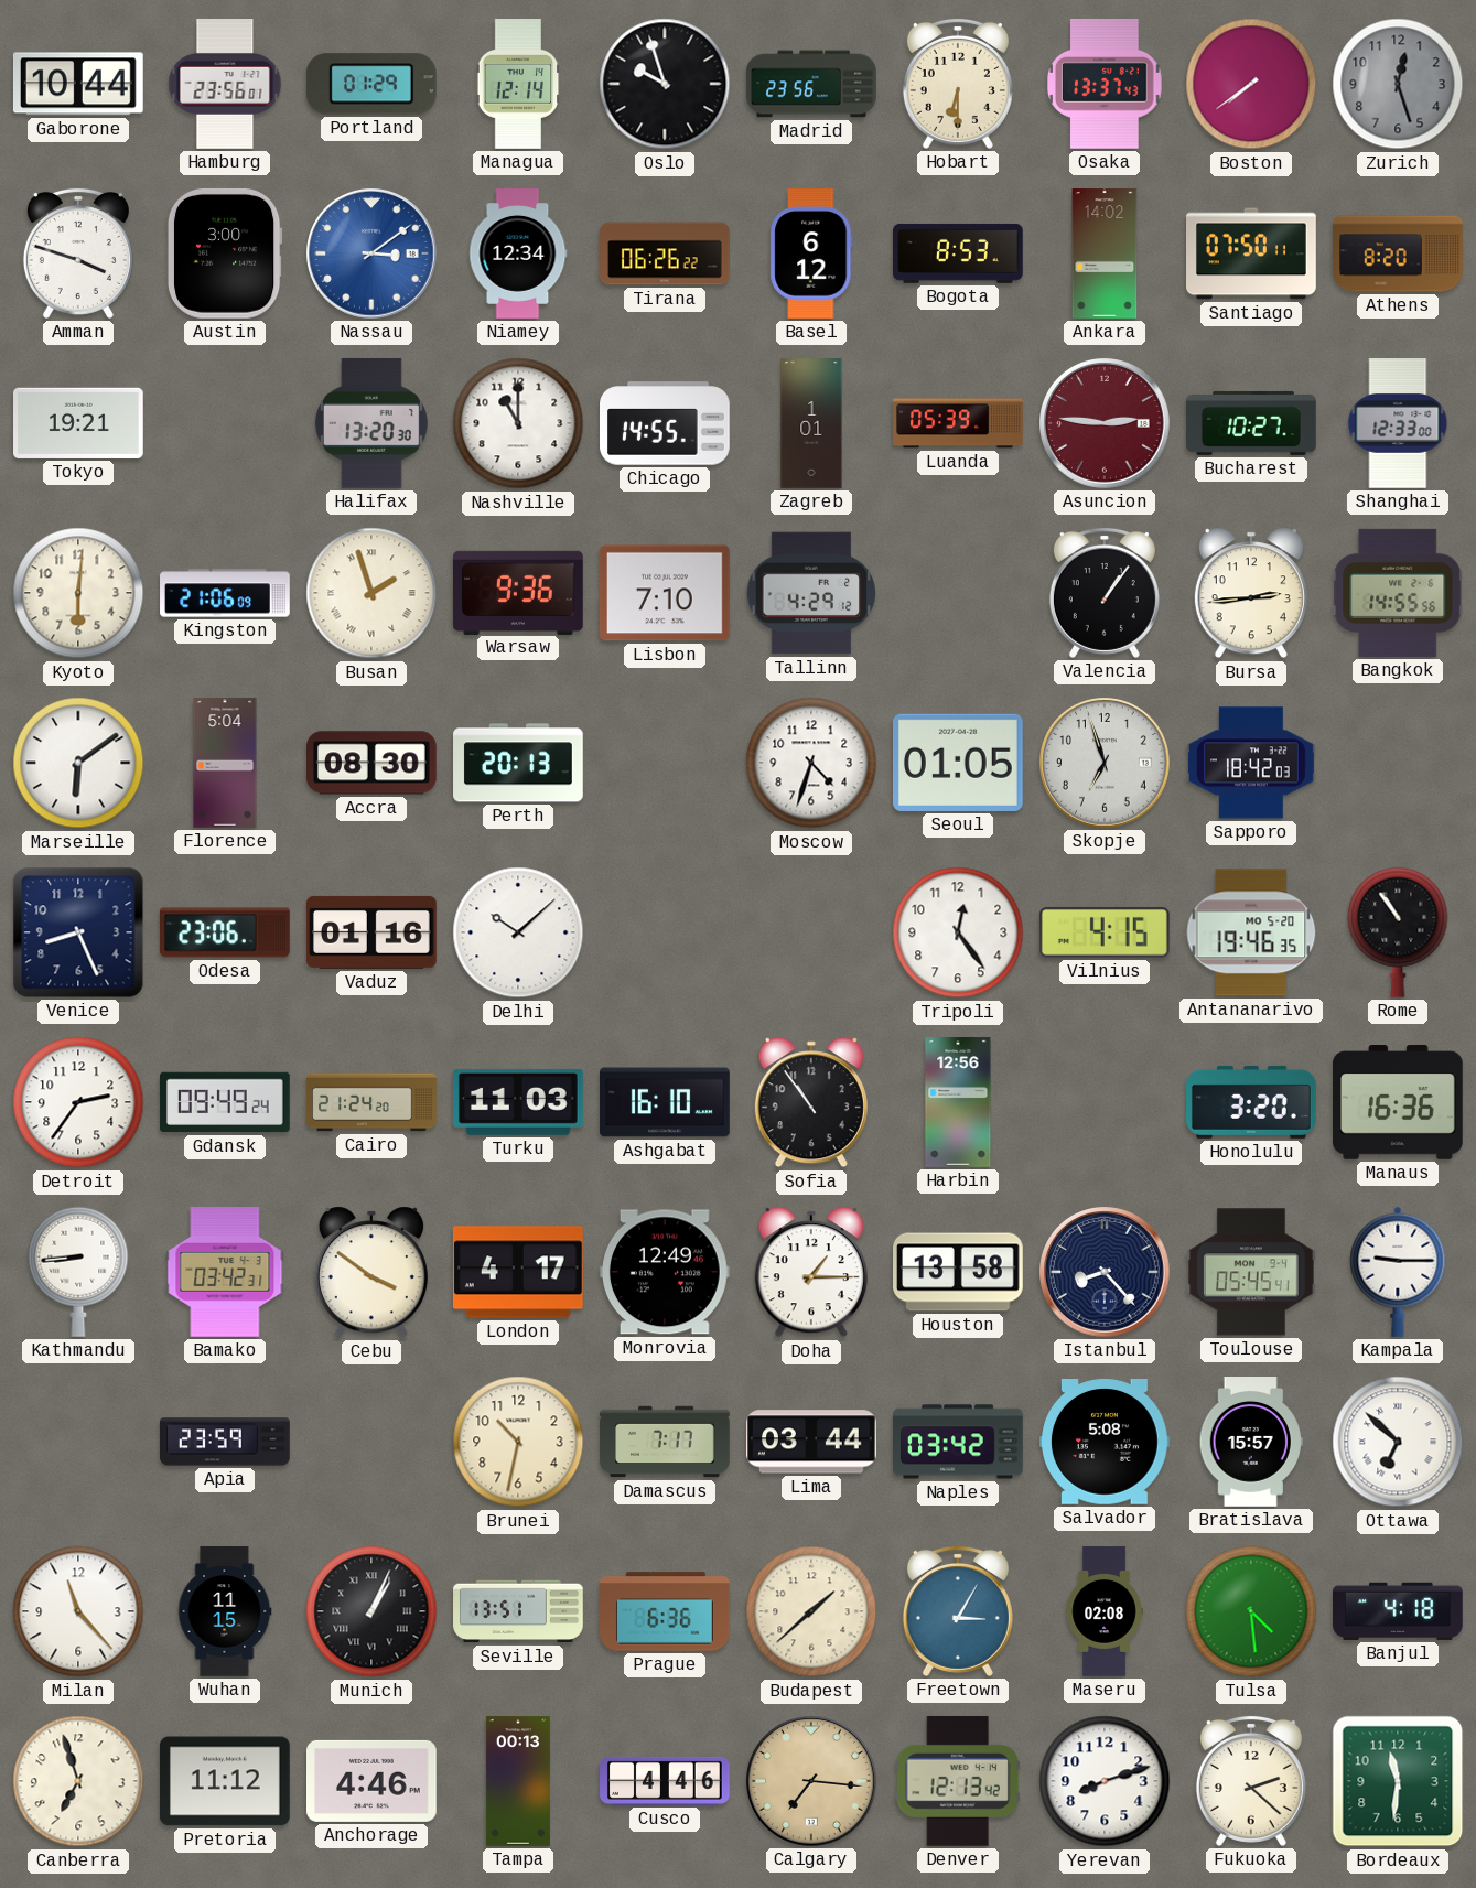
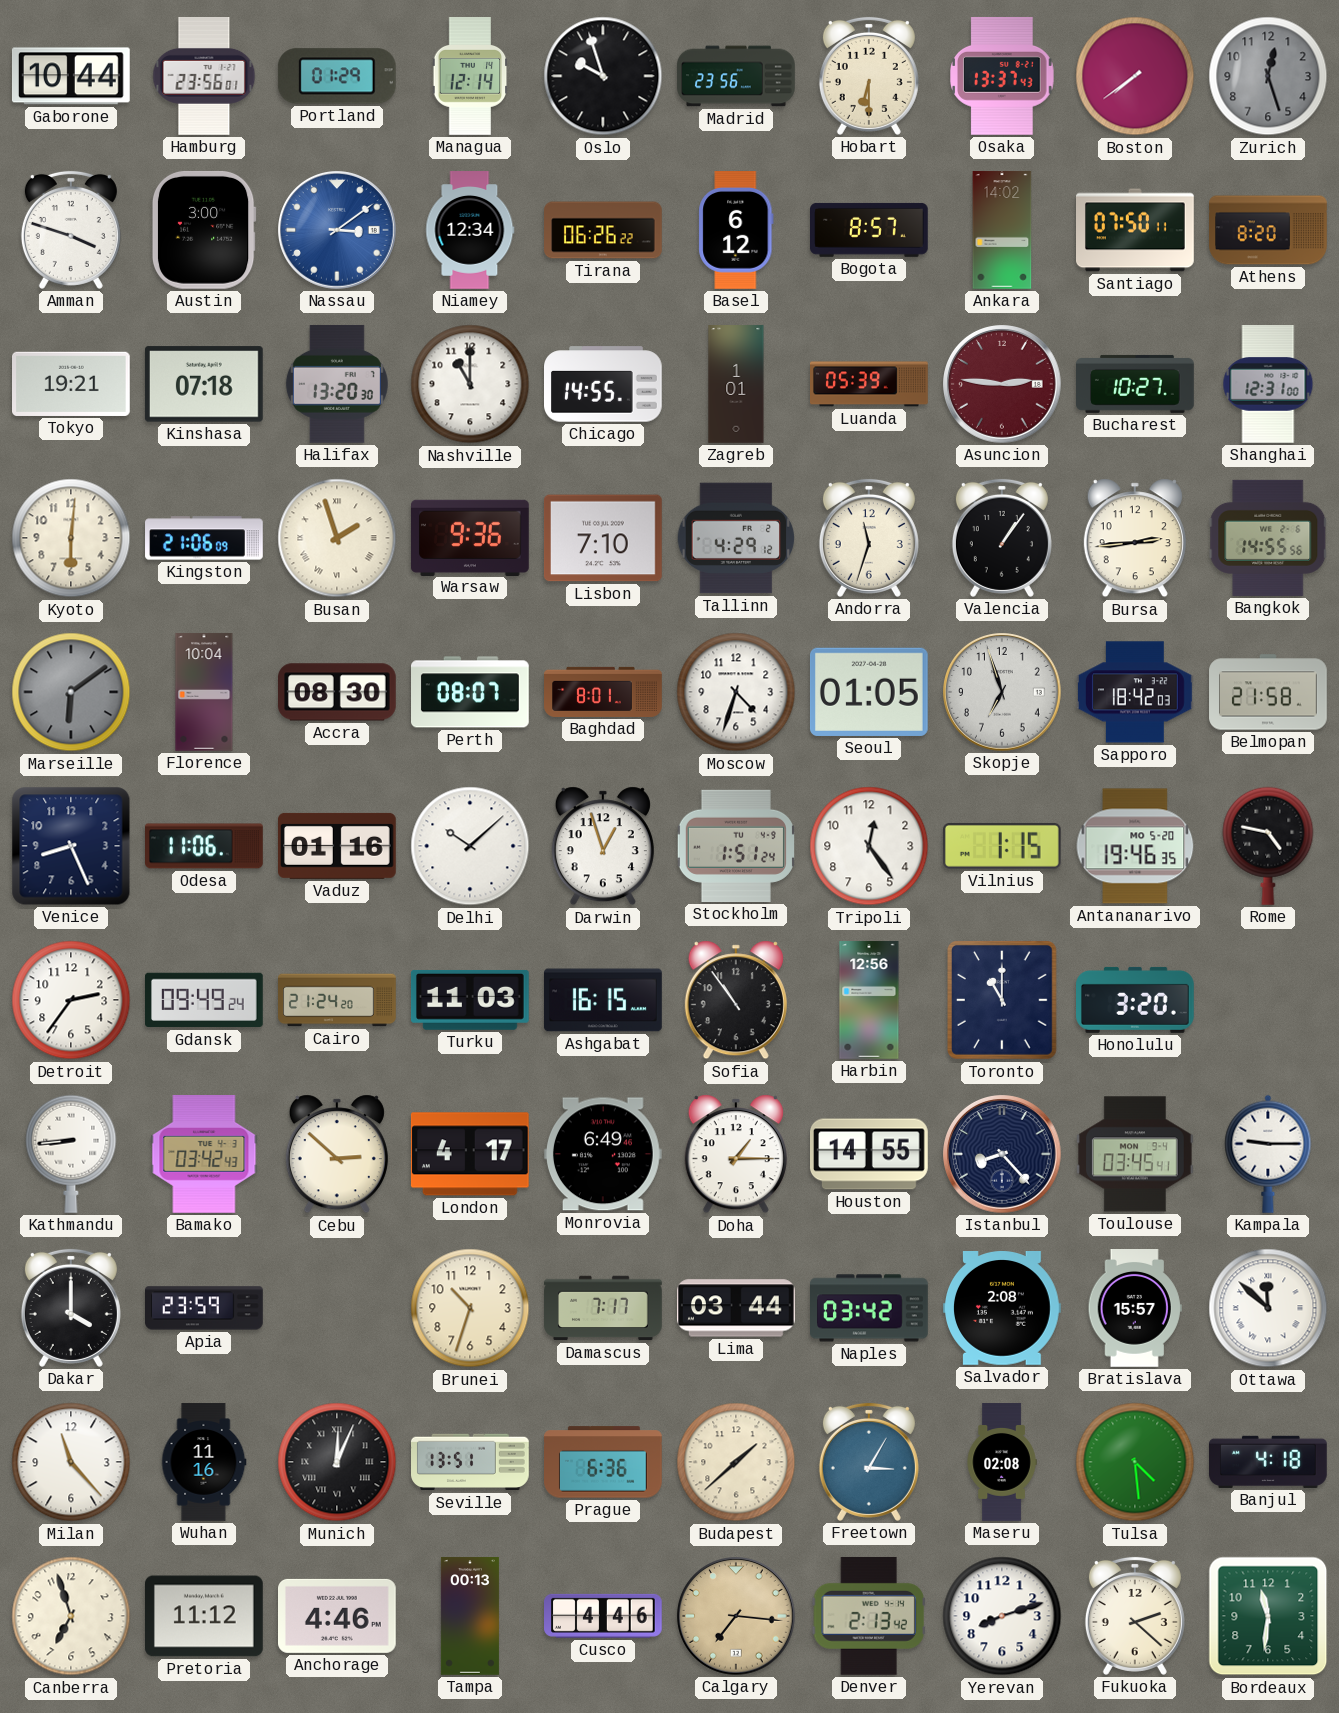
Bogota: 8:53 -> 8:57
Kinshasa: none -> 07:18
Shanghai: 12:33 -> 12:31
Andorra: none -> 11:33
Marseille dial: white -> grey
Florence: 5:04 -> 10:04
Perth: 20:13 -> 08:07
Baghdad: none -> 8:01
Belmopan: none -> 21:58
Odesa: 23:06 -> 11:06
Darwin: none -> 12:57
Stockholm: none -> 1:51
Vilnius: 4:15 -> 1:15
Rome: 10:54 -> 4:47
Ashgabat: 16:10 -> 16:15
Toronto: none -> 11:00
Manaus: 16:36 -> none
Bamako: 03:42:31 -> 03:42:43
Cebu: 3:51 -> 2:52
Monrovia: 12:49 -> 6:49
Houston: 13:58 -> 14:55
Toulouse: 05:45 -> 03:45
Dakar: none -> 4:00
Brunei: 10:32 -> 10:33
Salvador: 5:08 -> 2:08
Ottawa: 6:52 -> 11:52
Wuhan: 11:15 -> 11:16
Munich: 1:04 -> 12:04
Denver: 12:13 -> 2:13
